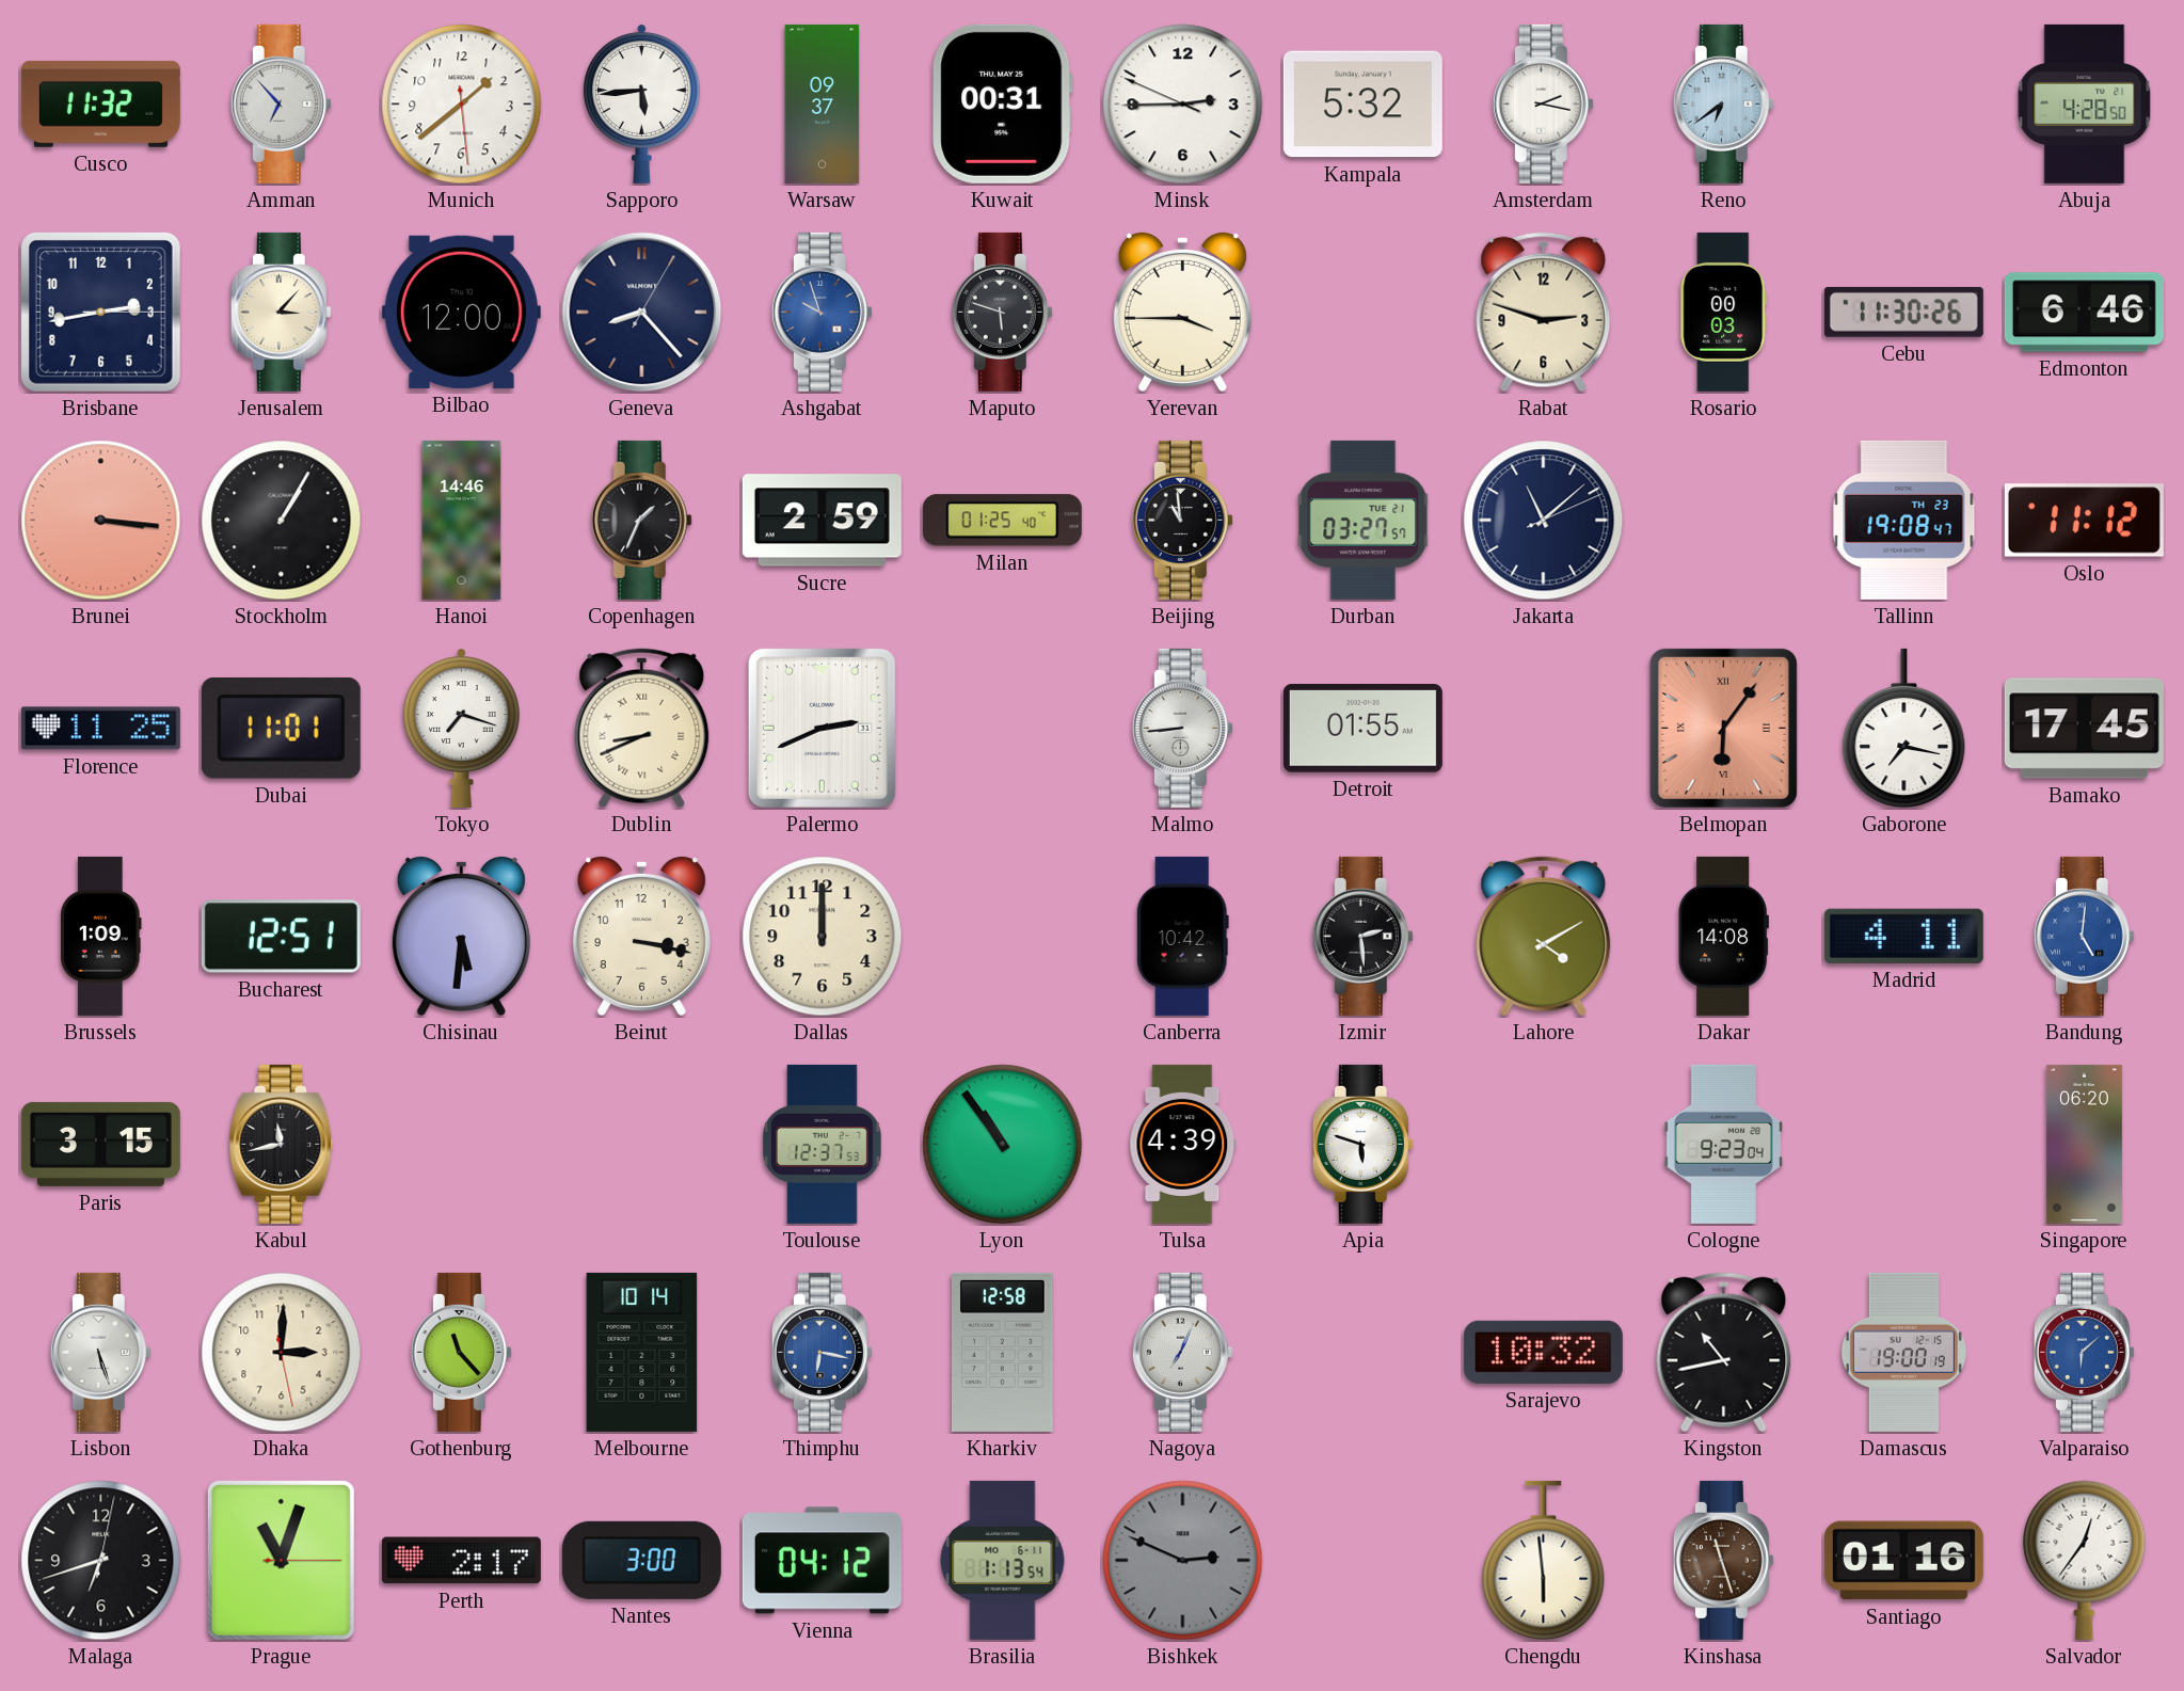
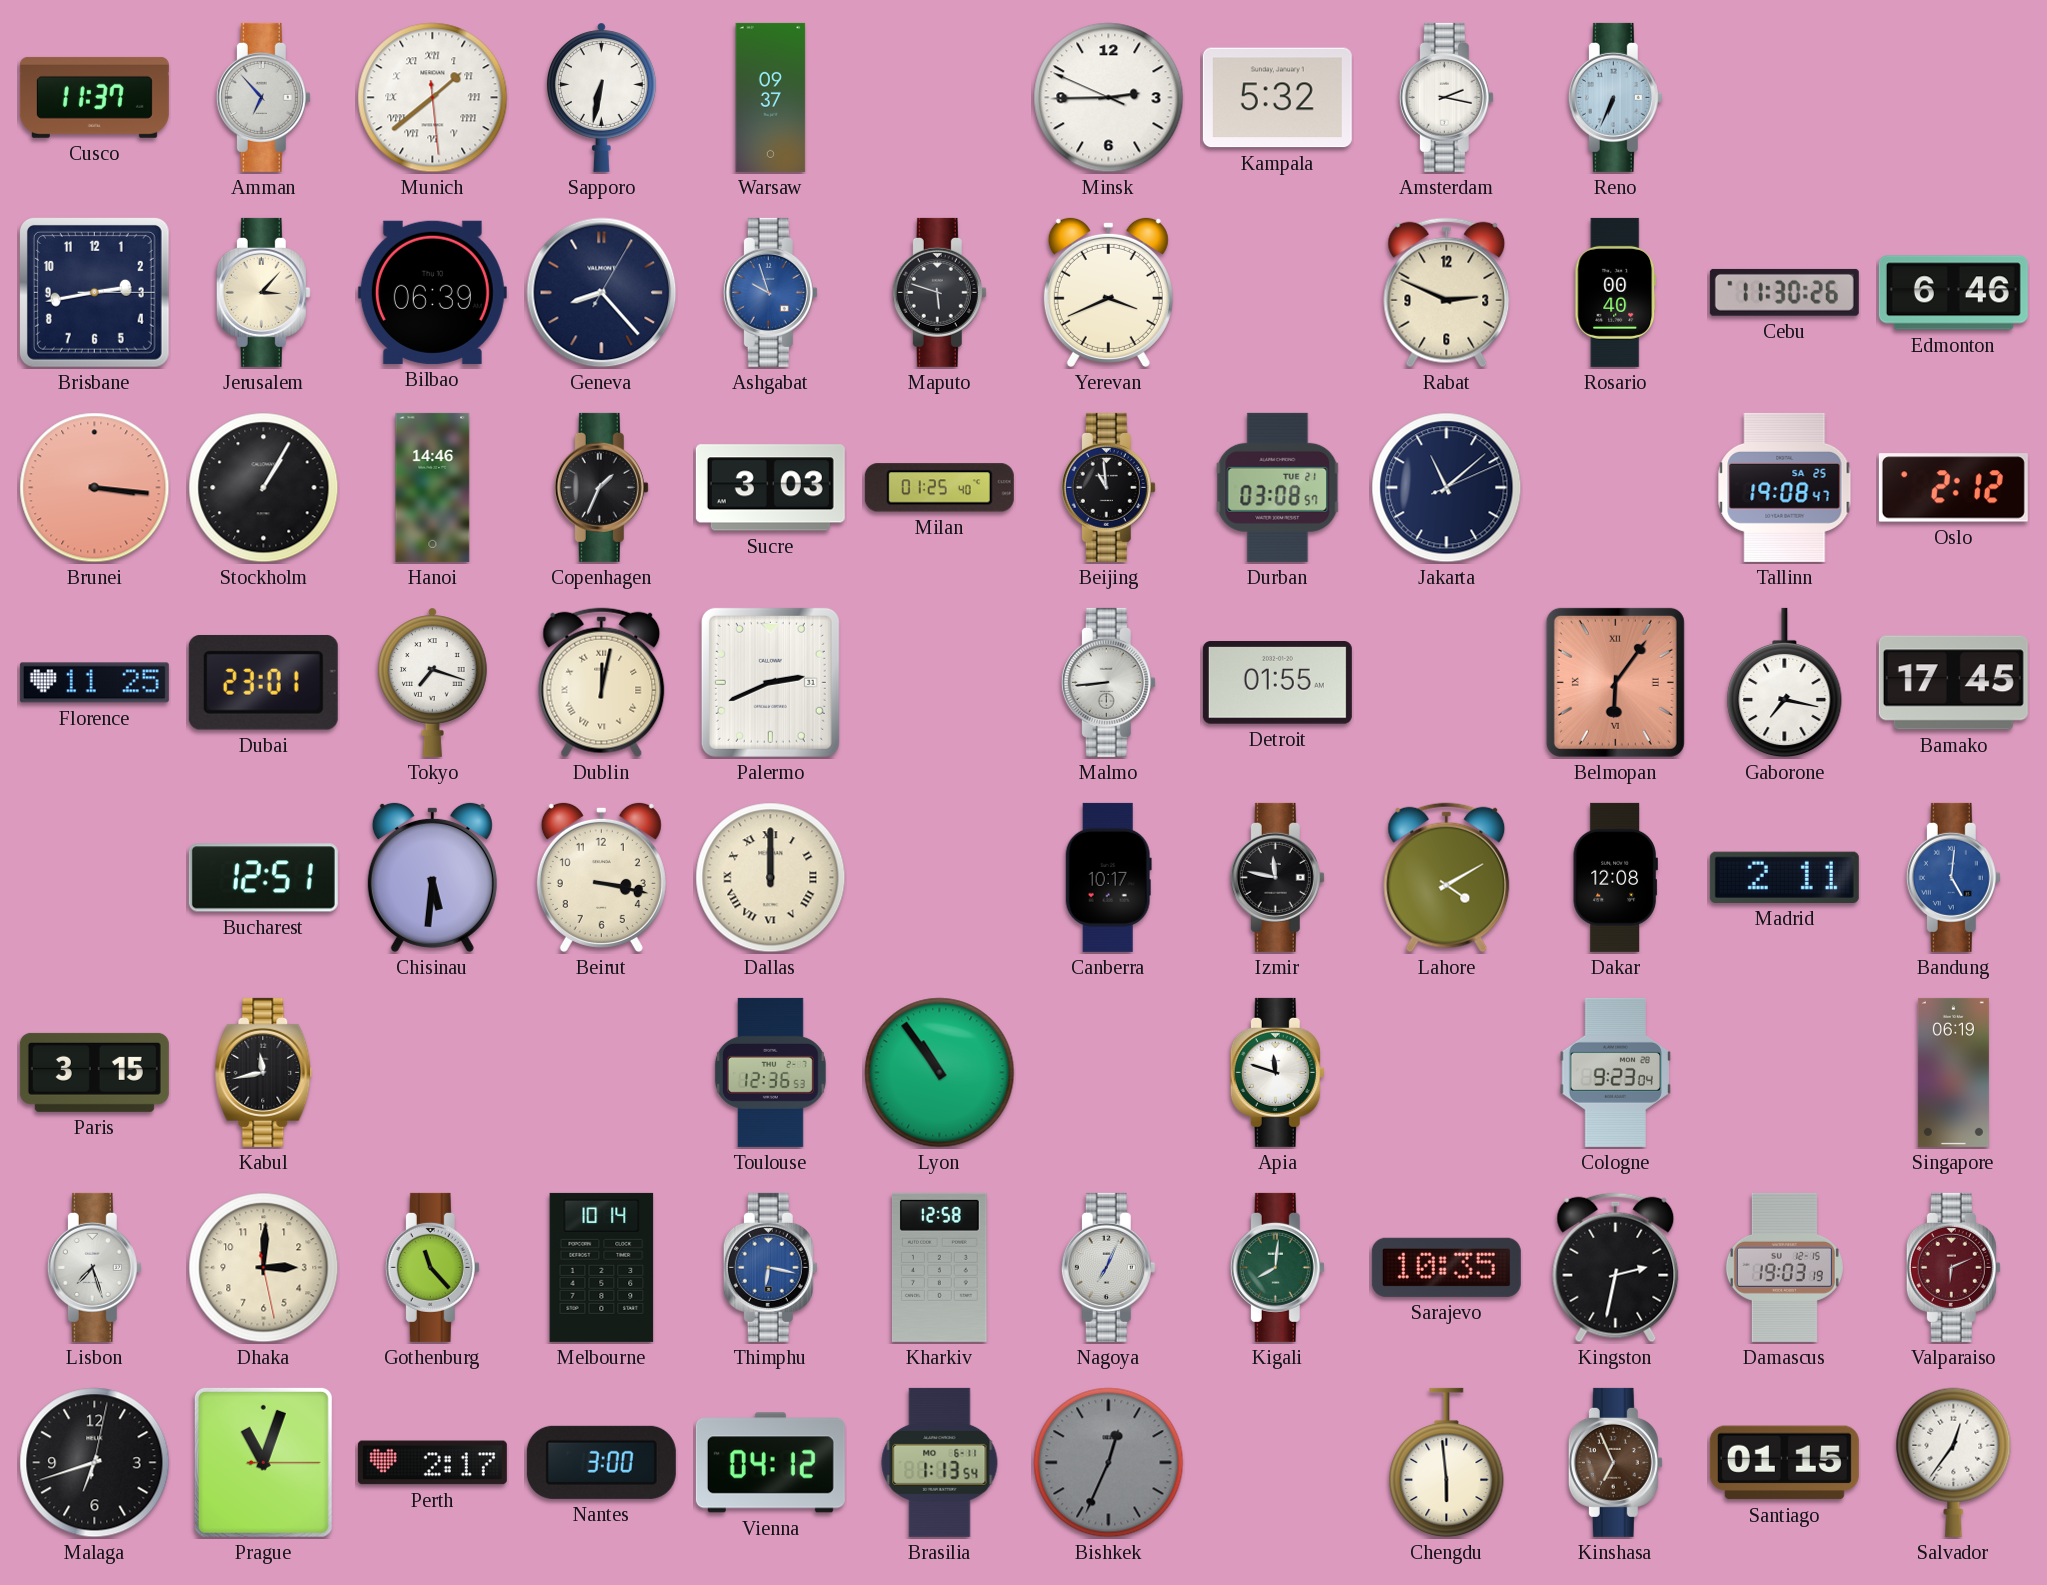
Cusco: 11:32 -> 11:37
Munich numerals: Arabic -> Roman
Sapporo: 5:44 -> 6:32
Kuwait: 00:31 -> none
Reno: 6:39 -> 6:34
Abuja: 4:28 -> none
Bilbao: 12:00 -> 06:39
Yerevan: 3:45 -> 3:41
Rabat: 2:48 -> 2:49
Rosario: 00:03 -> 00:40
Sucre: 2:59 -> 3:03
Durban: 03:27 -> 03:08
Tallinn date: TH 23 -> SA 25
Oslo: 11:12 -> 2:12
Dubai: 11:01 -> 23:01
Dublin: 8:41 -> 12:02
Brussels: 1:09 -> none
Dallas numerals: Arabic -> Roman
Canberra: 10:42 -> 10:17
Izmir: 2:29 -> 11:47
Dakar: 14:08 -> 12:08
Madrid: 4:11 -> 2:11
Toulouse: 12:37 -> 12:36
Tulsa: 4:39 -> none
Apia: 5:48 -> 11:48
Singapore: 06:20 -> 06:19
Lisbon: 5:27 -> 7:27
Kigali: none -> 8:01
Sarajevo: 10:32 -> 10:35
Kingston: 10:43 -> 2:32
Damascus: 19:00 -> 19:03
Valparaiso: 6:08 -> 6:11
Valparaiso dial: blue -> burgundy
Bishkek: 2:49 -> 12:34
Kinshasa: 11:27 -> 6:56
Santiago: 01:16 -> 01:15
